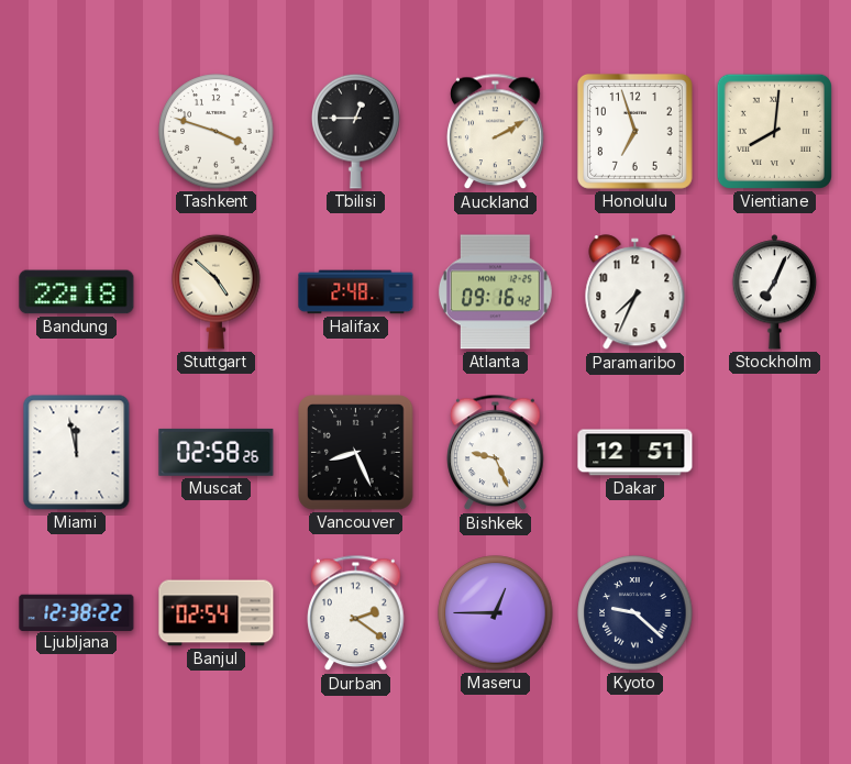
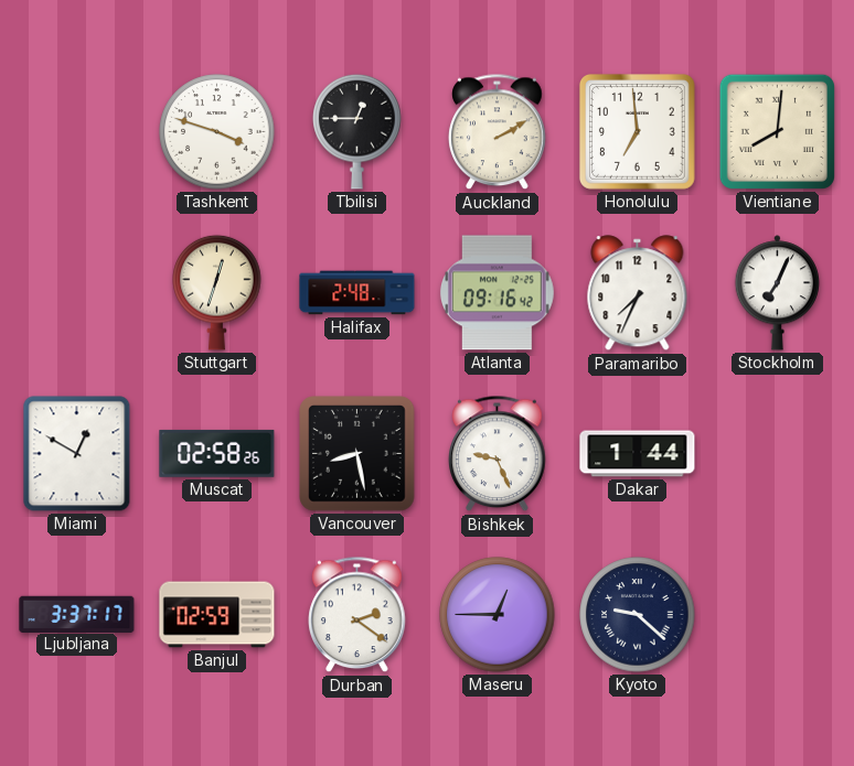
Honolulu: 6:57 -> 6:59
Bandung: 22:18 -> none
Stuttgart: 4:52 -> 12:33
Miami: 11:58 -> 12:50
Vancouver: 8:26 -> 8:28
Dakar: 12:51 -> 1:44
Ljubljana: 12:38 -> 3:37
Banjul: 02:54 -> 02:59
